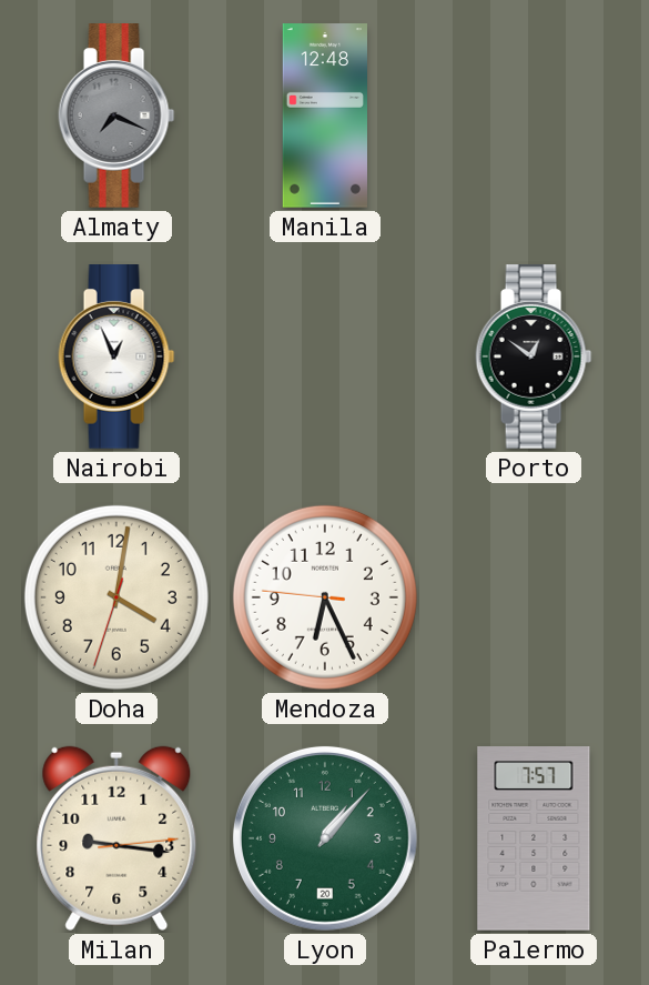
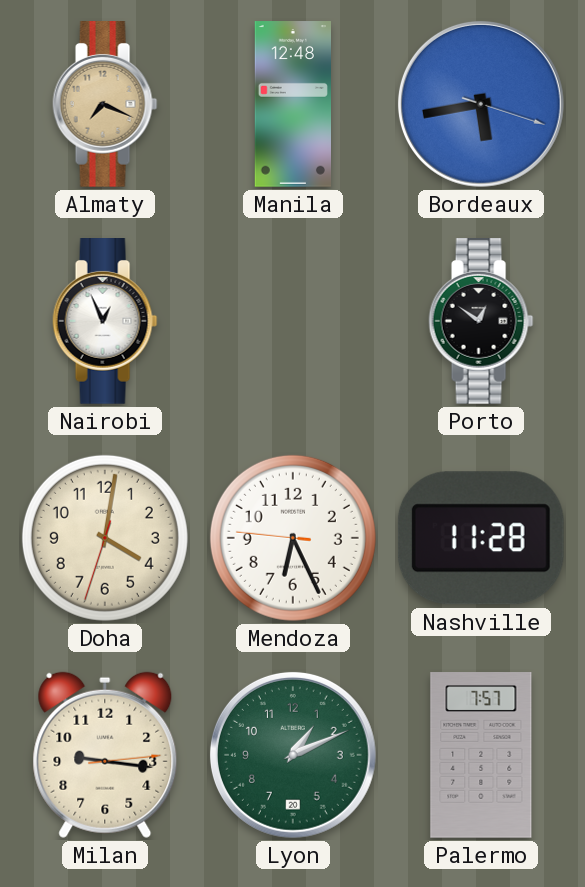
Almaty dial: grey -> champagne
Bordeaux: none -> 5:43
Nashville: none -> 11:28
Lyon: 1:07 -> 1:11
